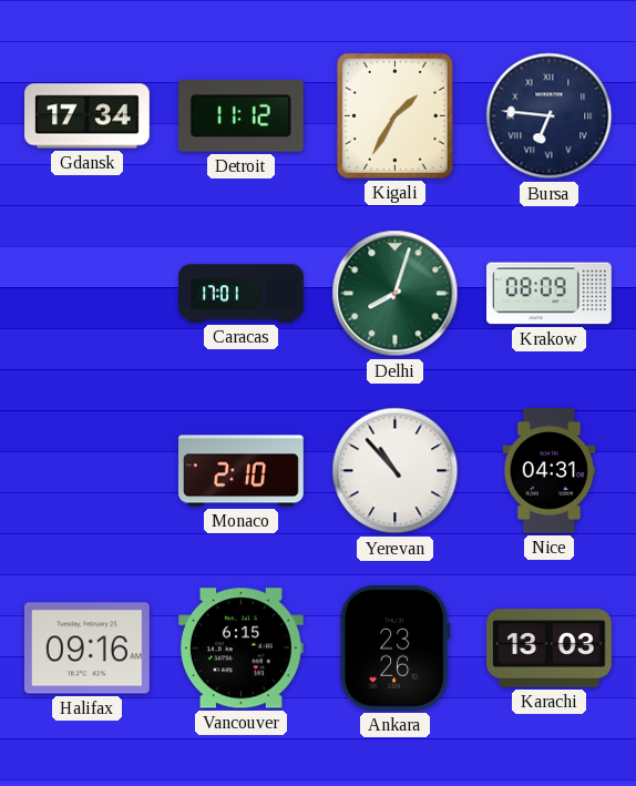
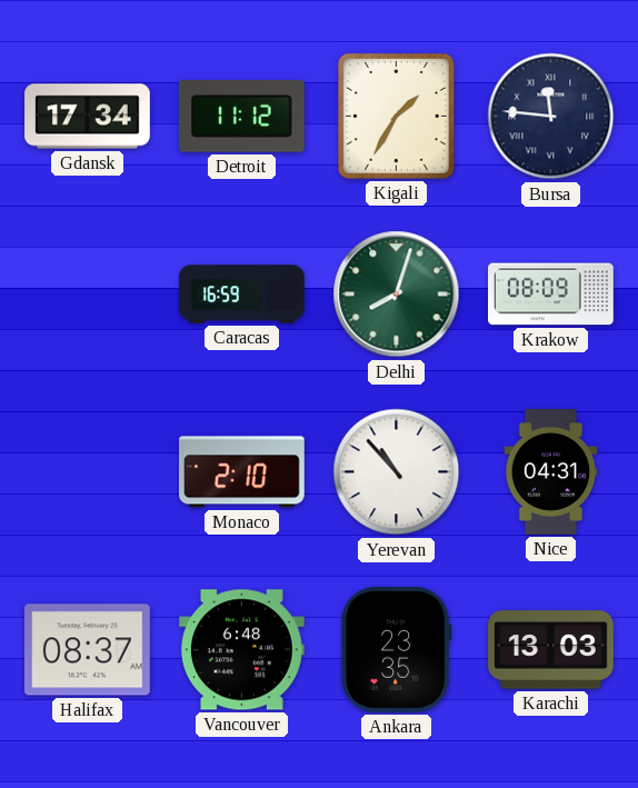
Bursa: 6:46 -> 11:46
Caracas: 17:01 -> 16:59
Halifax: 09:16 -> 08:37
Vancouver: 6:15 -> 6:48
Ankara: 23:26 -> 23:35
